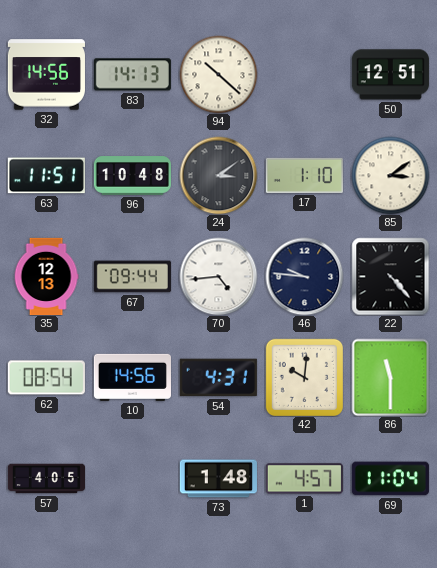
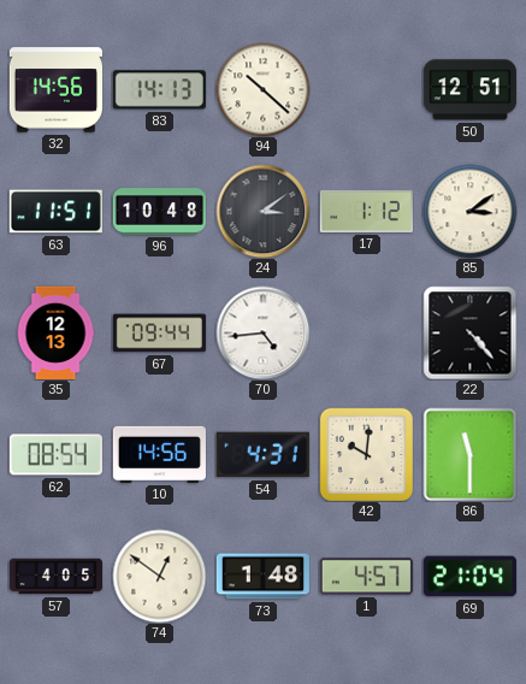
17: 1:10 -> 1:12
46: 9:46 -> none
74: none -> 12:51
69: 11:04 -> 21:04
